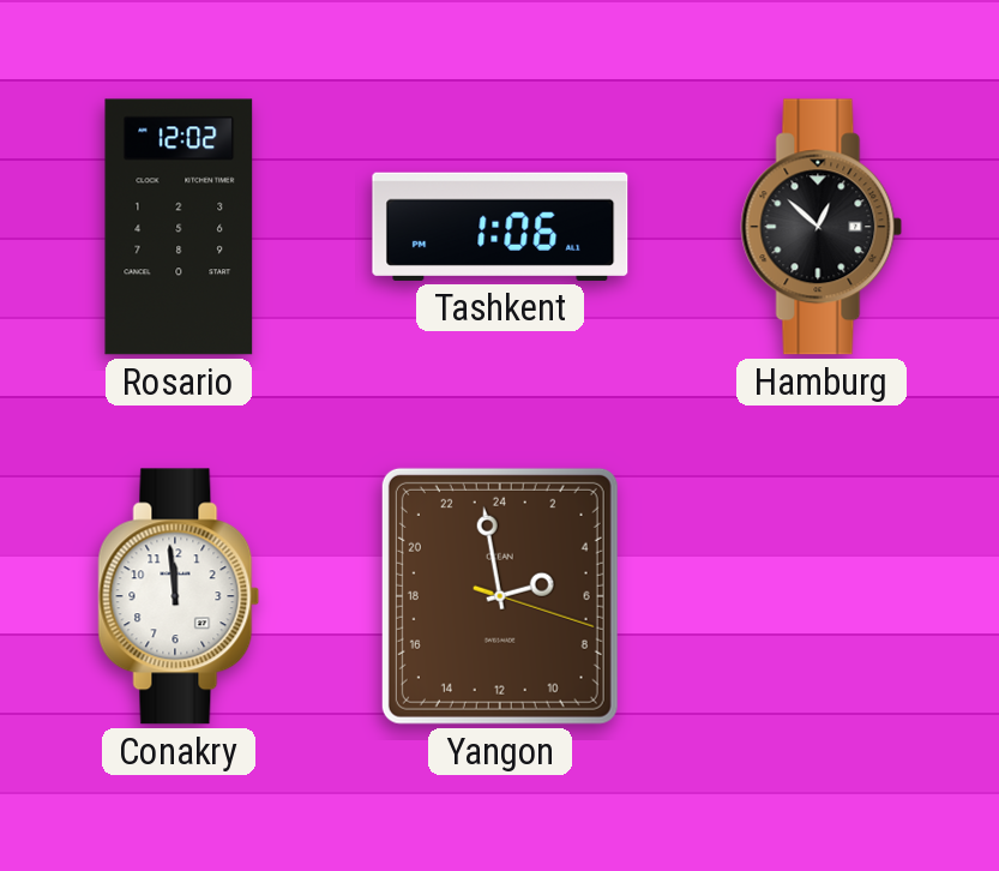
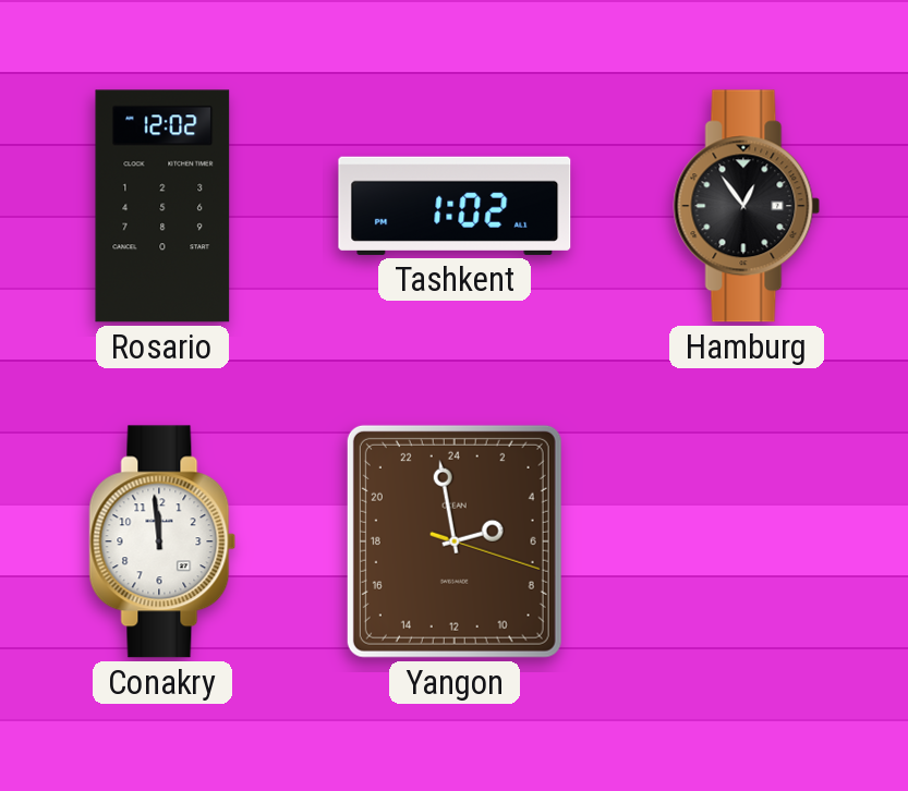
Tashkent: 1:06 -> 1:02
Hamburg: 12:52 -> 12:54
